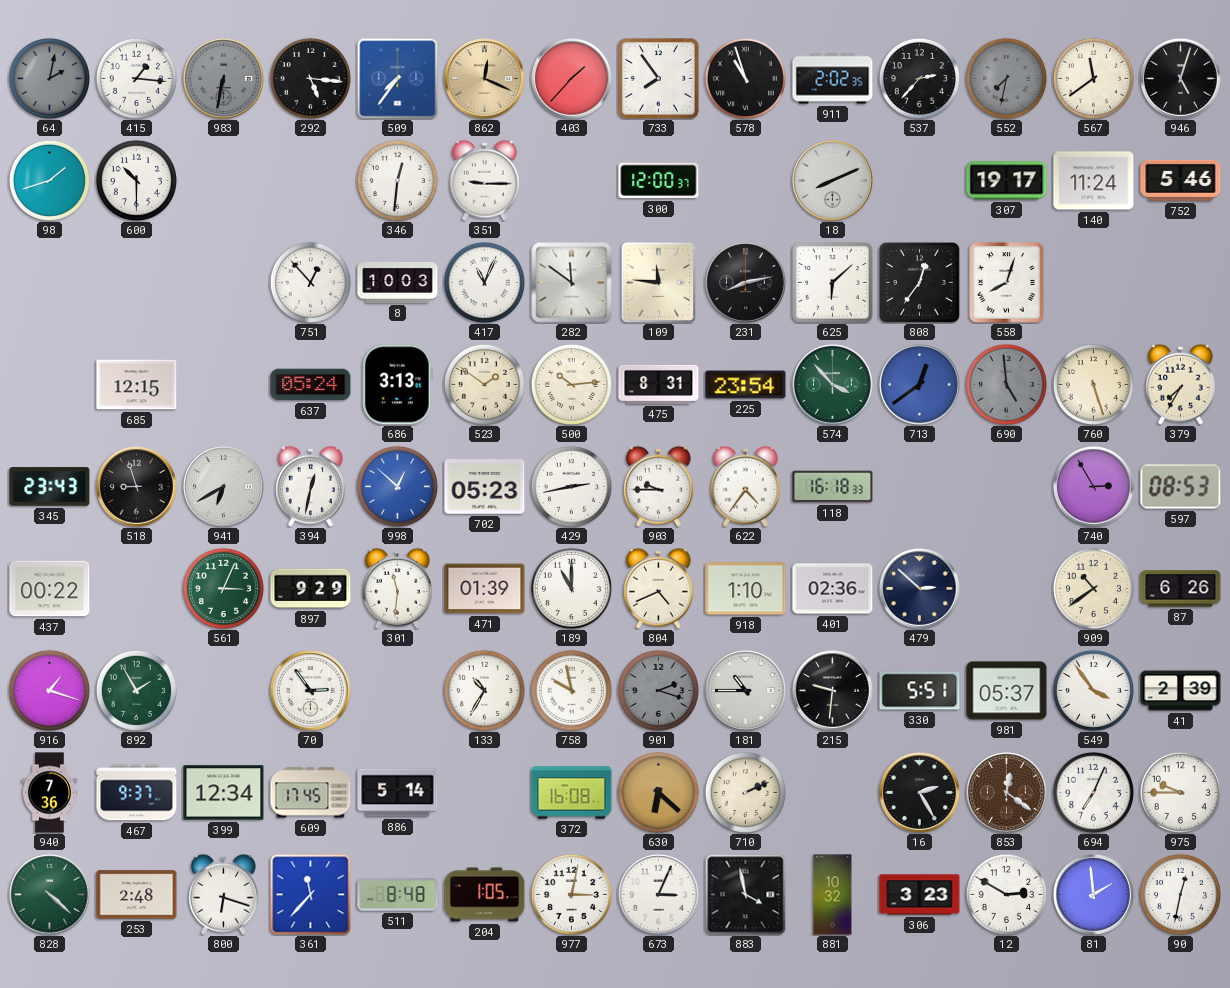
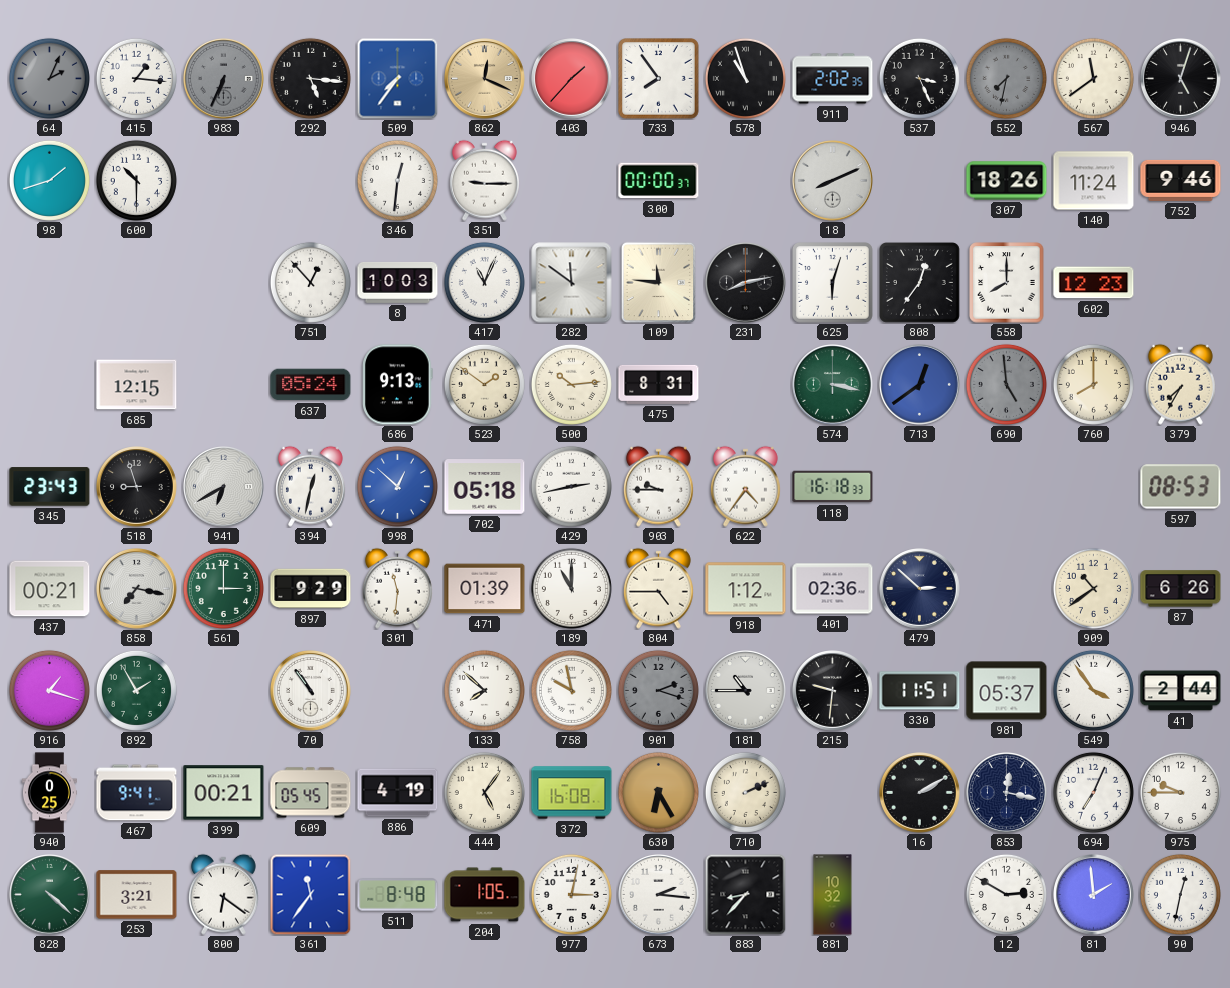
64: 2:02 -> 2:04
983: 6:32 -> 6:34
537: 2:37 -> 3:26
300: 12:00 -> 00:00
307: 19:17 -> 18:26
752: 5:46 -> 9:46
625: 6:08 -> 6:03
558: 8:03 -> 8:00
602: none -> 12:23
686: 3:13 -> 9:13
225: 23:54 -> none
574: 3:53 -> 3:17
760: 5:27 -> 8:00
702: 05:23 -> 05:18
740: 2:55 -> none
437: 00:22 -> 00:21
858: none -> 7:17
561: 3:04 -> 3:00
804: 4:41 -> 4:45
918: 1:10 -> 1:12
70: 2:54 -> 10:54
133: 10:35 -> 7:52
330: 5:51 -> 11:51
41: 2:39 -> 2:44
940: 7:36 -> 0:25
467: 9:37 -> 9:41
399: 12:34 -> 00:21
609: 17:45 -> 05:45
886: 5:14 -> 4:19
444: none -> 5:06
630: 6:22 -> 6:25
16: 2:25 -> 2:10
853: 12:21 -> 12:17
853 dial: brown -> navy
253: 2:48 -> 3:21
800: 6:18 -> 6:21
361: 11:37 -> 11:36
673: 3:04 -> 2:16
883: 3:58 -> 8:37
306: 3:23 -> none
